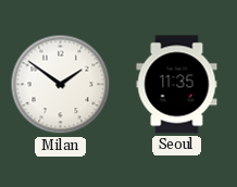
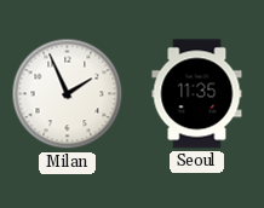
Milan: 1:51 -> 1:56
